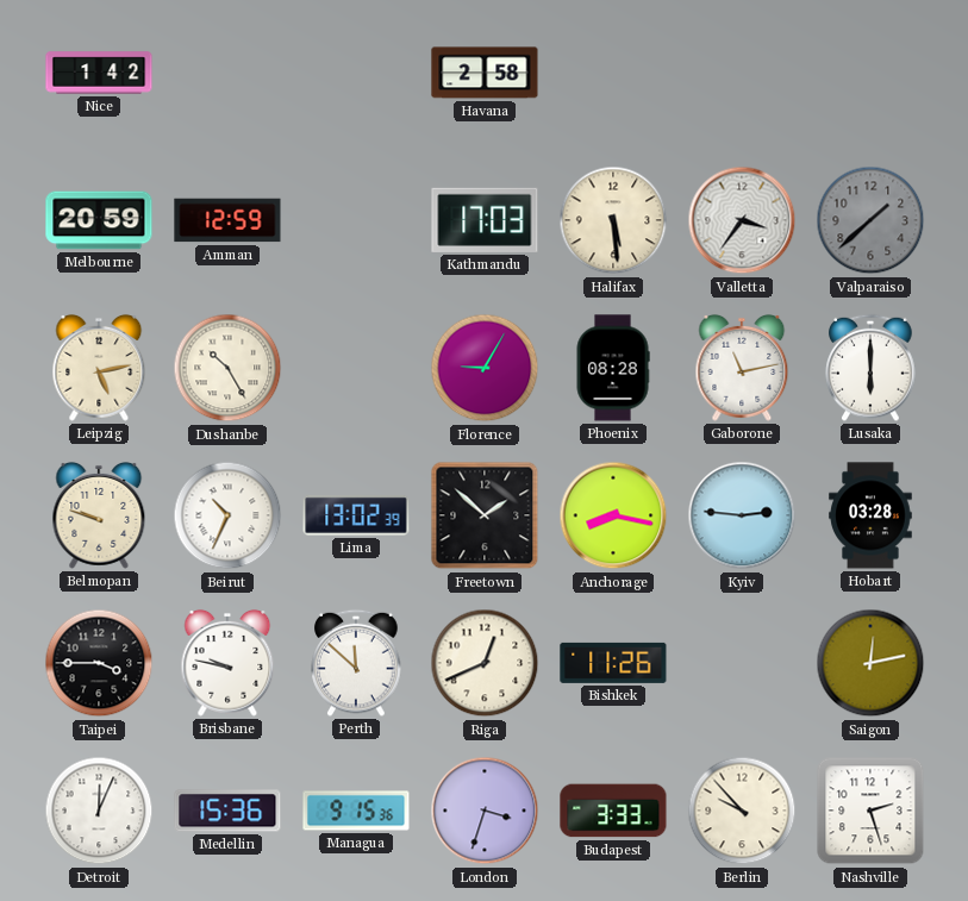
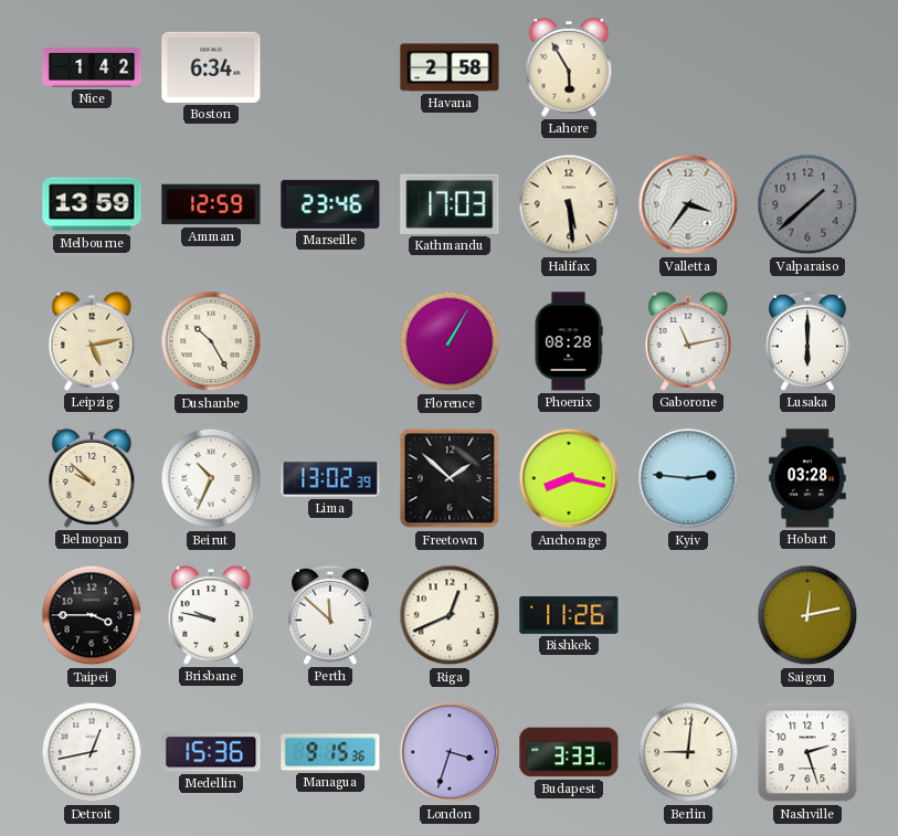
Boston: none -> 6:34
Lahore: none -> 5:55
Melbourne: 20:59 -> 13:59
Marseille: none -> 23:46
Florence: 9:05 -> 1:05
Belmopan: 9:48 -> 9:52
Detroit: 12:04 -> 12:43
Berlin: 9:53 -> 9:01
